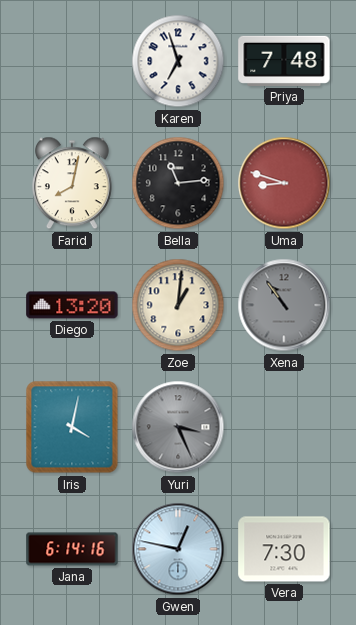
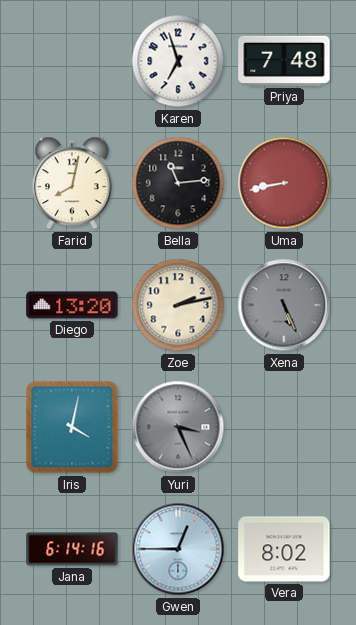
Uma: 8:48 -> 8:43
Zoe: 1:01 -> 2:13
Xena: 10:54 -> 5:26
Gwen: 12:47 -> 12:45
Vera: 7:30 -> 8:02
